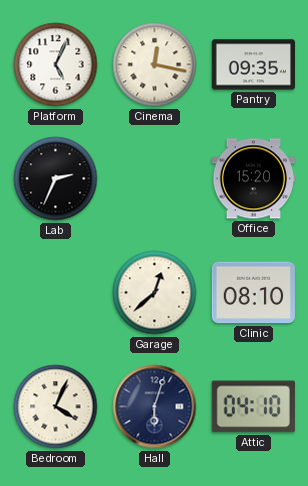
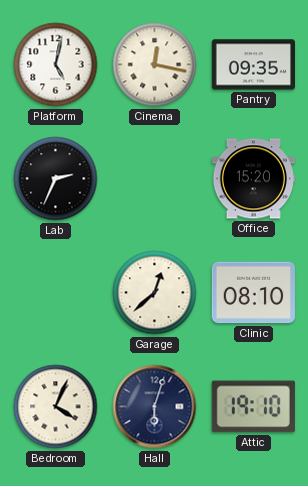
Platform: 5:04 -> 5:02
Attic: 04:10 -> 19:10
